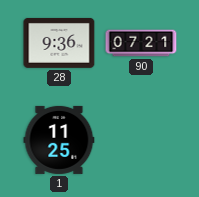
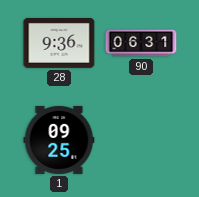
90: 07:21 -> 06:31
1: 11:25 -> 09:25
